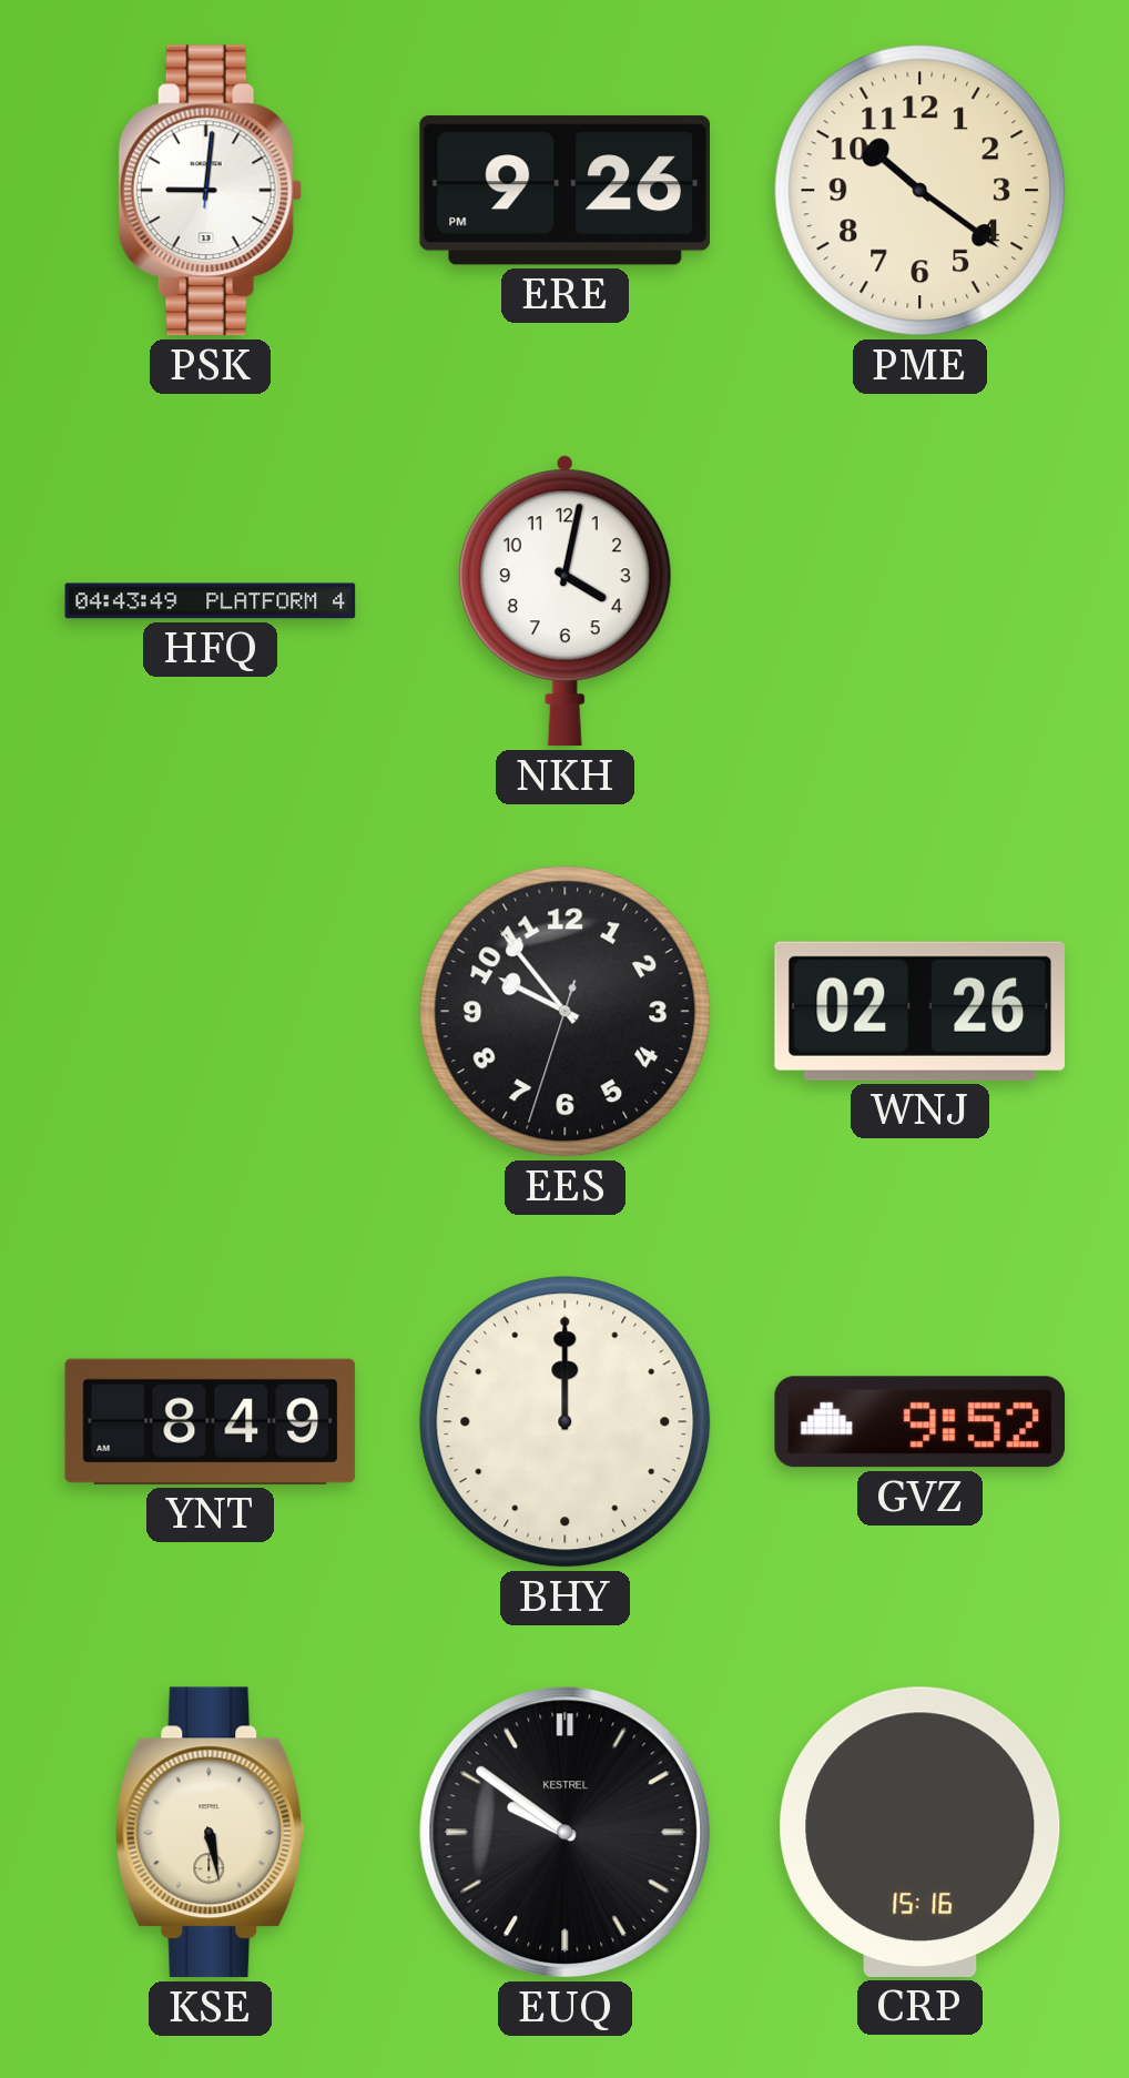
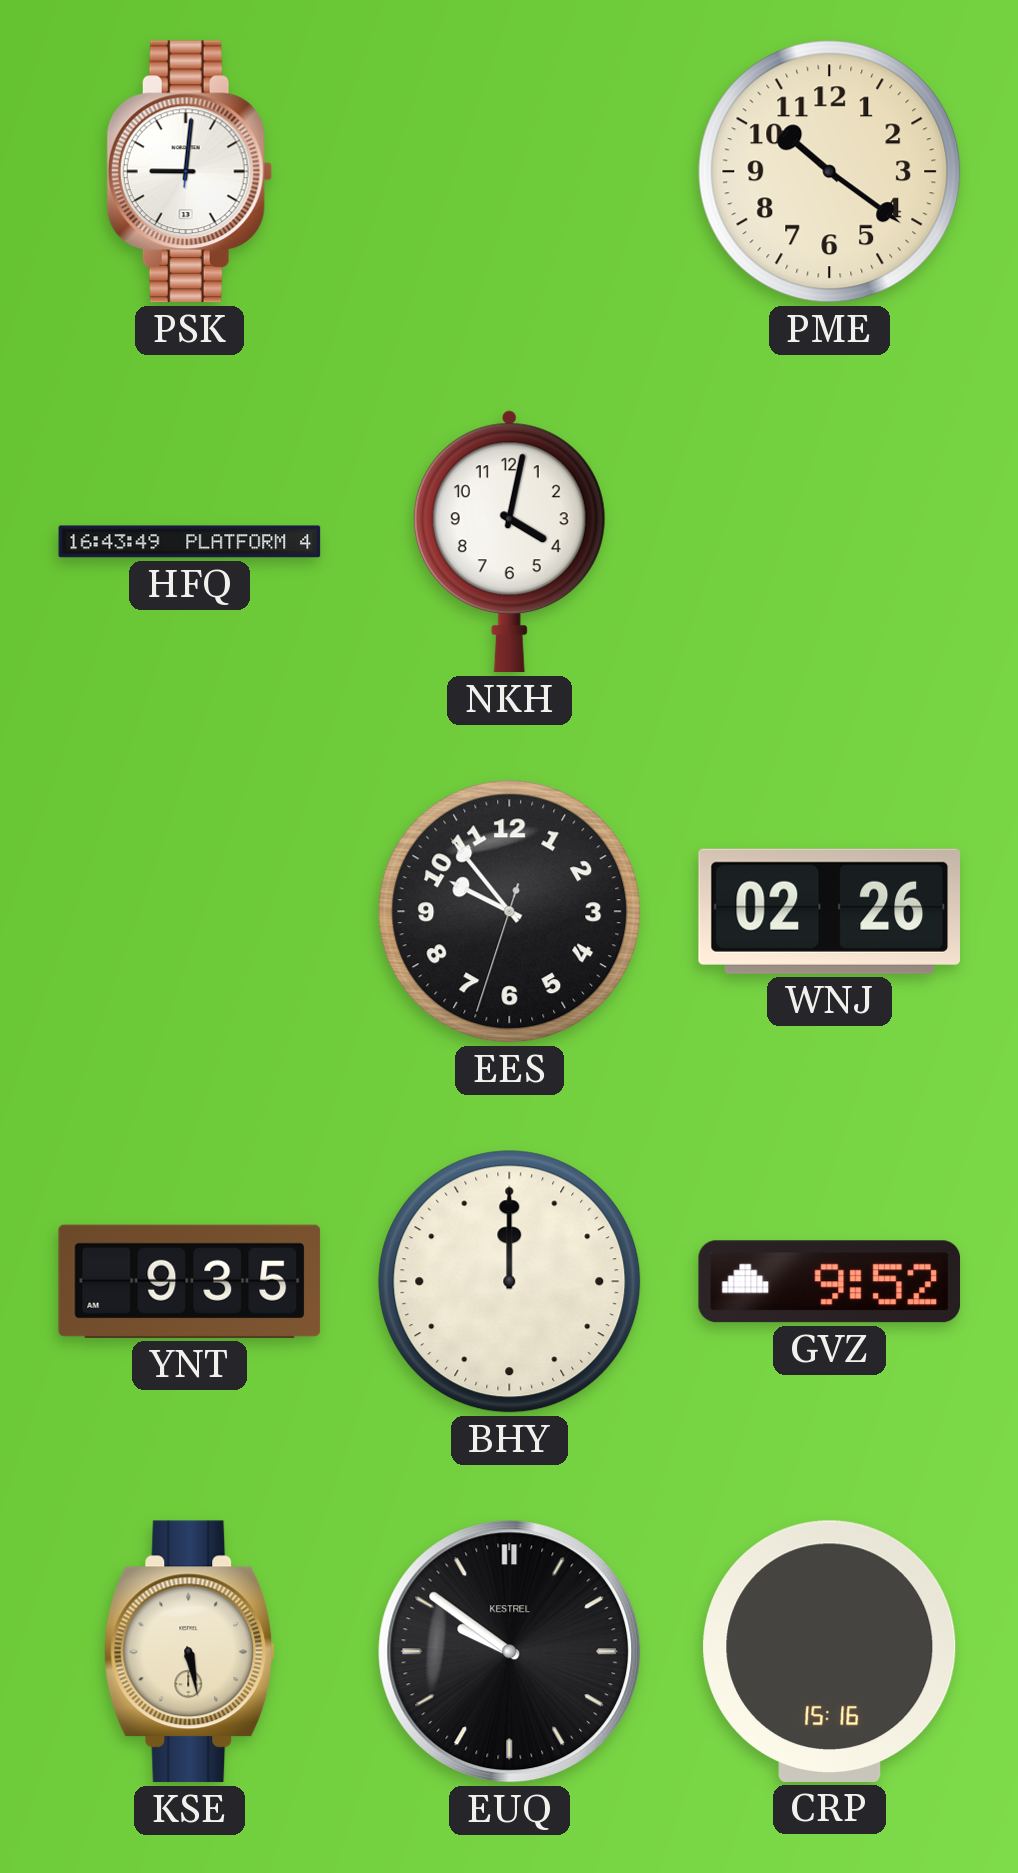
ERE: 9:26 -> none
HFQ: 04:43 -> 16:43
YNT: 8:49 -> 9:35
